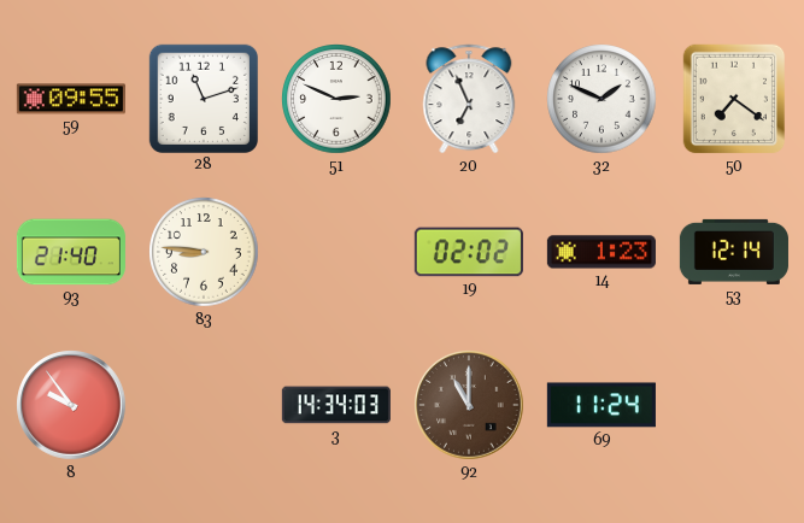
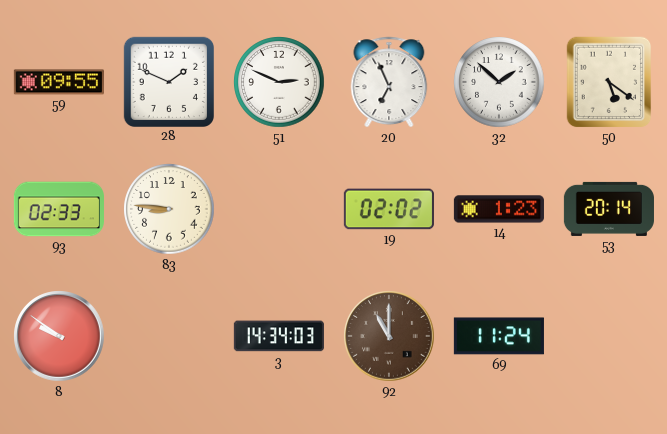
28: 11:12 -> 1:49
32: 1:49 -> 1:52
50: 7:21 -> 5:21
93: 21:40 -> 02:33
53: 12:14 -> 20:14
8: 9:54 -> 9:51
